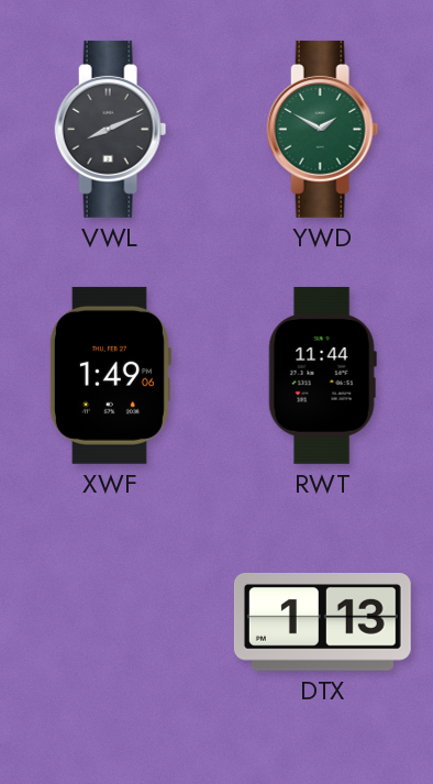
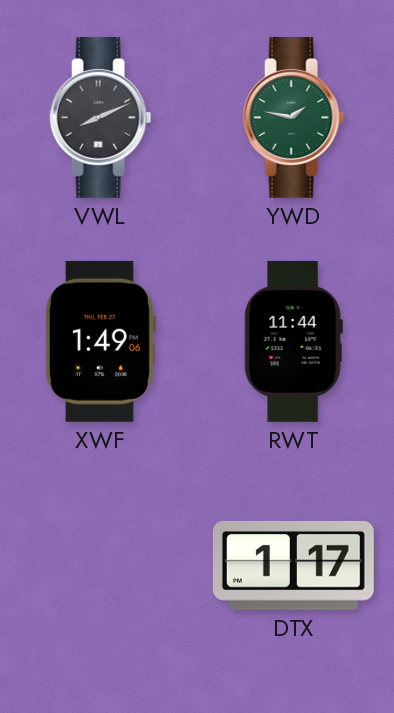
YWD: 1:50 -> 1:47
DTX: 1:13 -> 1:17
